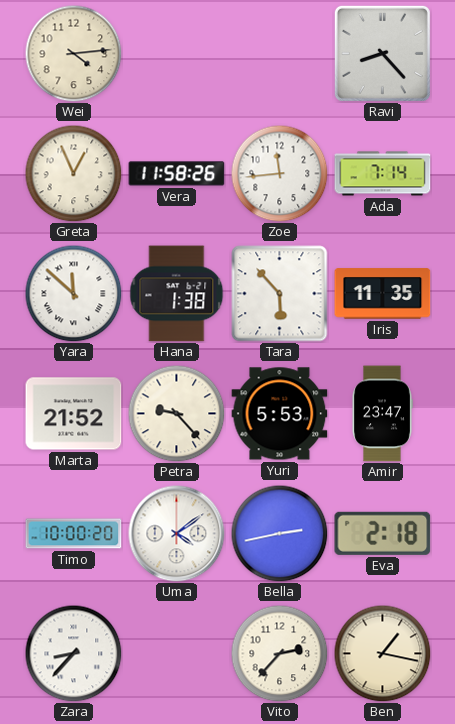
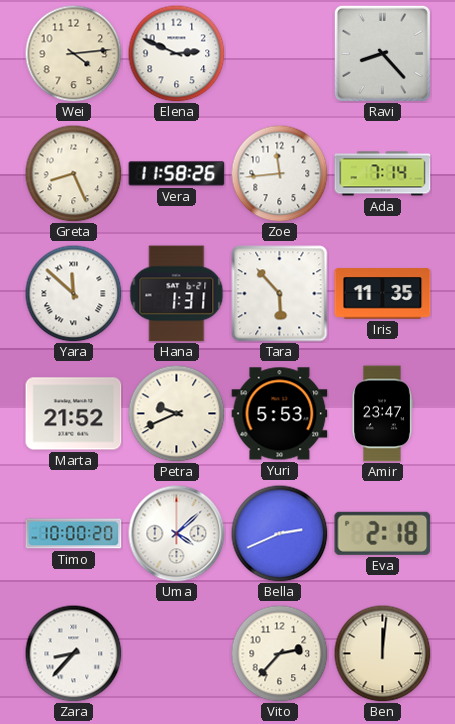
Elena: none -> 2:49
Greta: 12:56 -> 8:26
Hana: 1:38 -> 1:31
Petra: 9:23 -> 9:41
Uma: 4:09 -> 4:08
Bella: 2:43 -> 2:41
Ben: 1:17 -> 12:01
